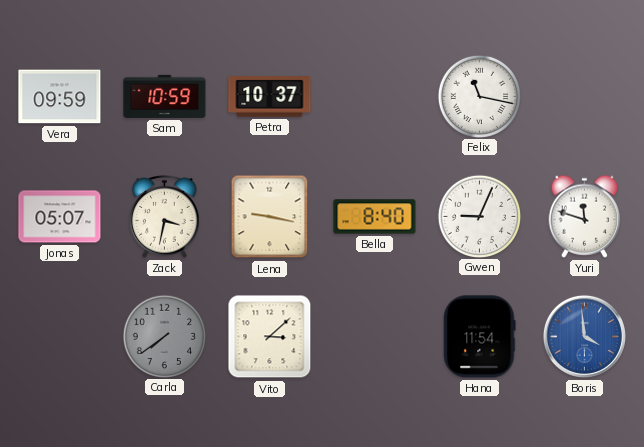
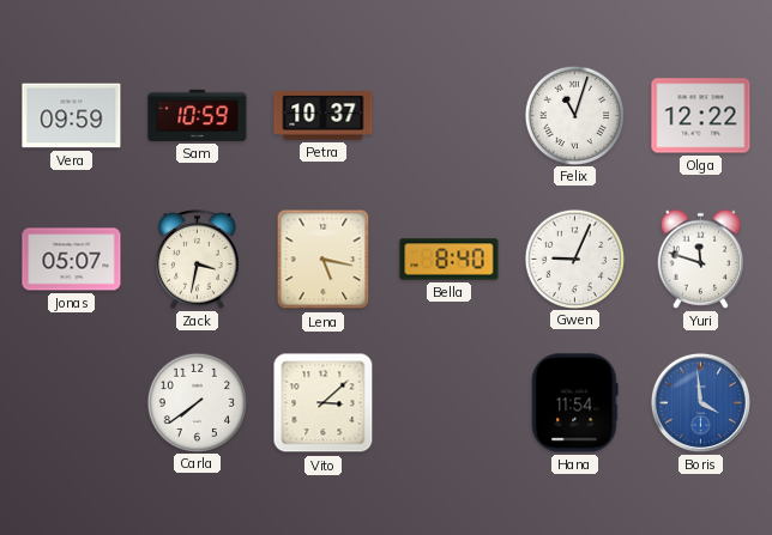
Felix: 11:17 -> 11:03
Olga: none -> 12:22
Lena: 9:17 -> 5:17
Carla dial: grey -> white
